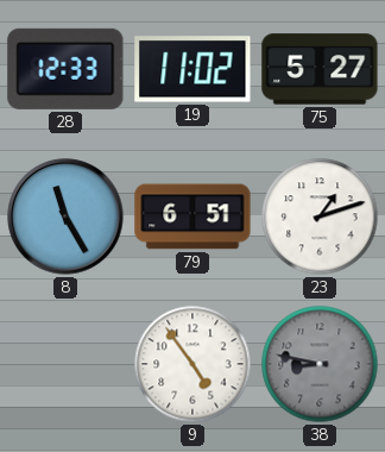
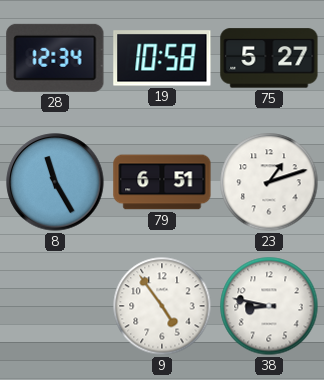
28: 12:33 -> 12:34
19: 11:02 -> 10:58
38 dial: grey -> white
